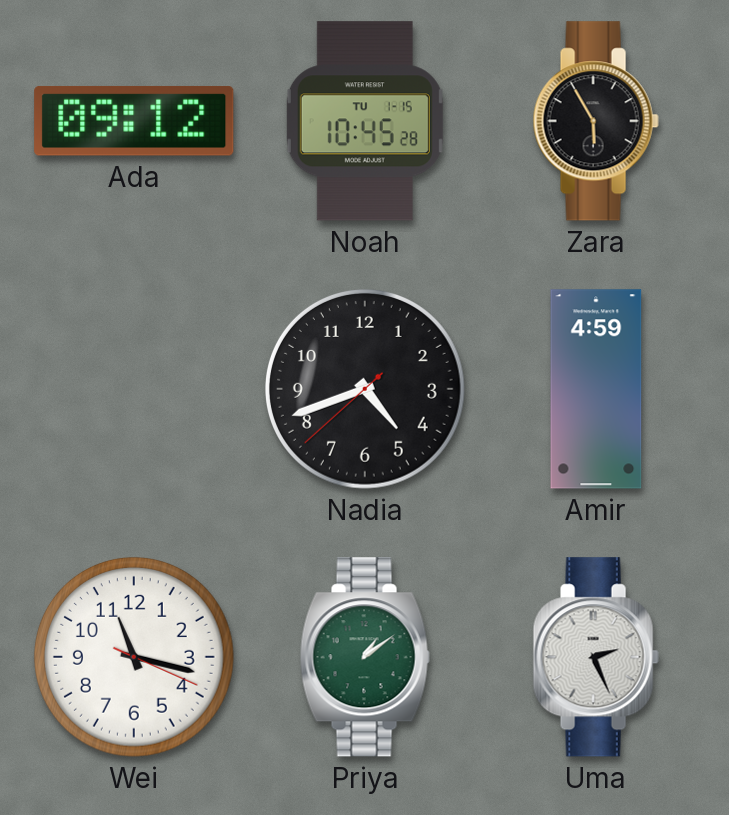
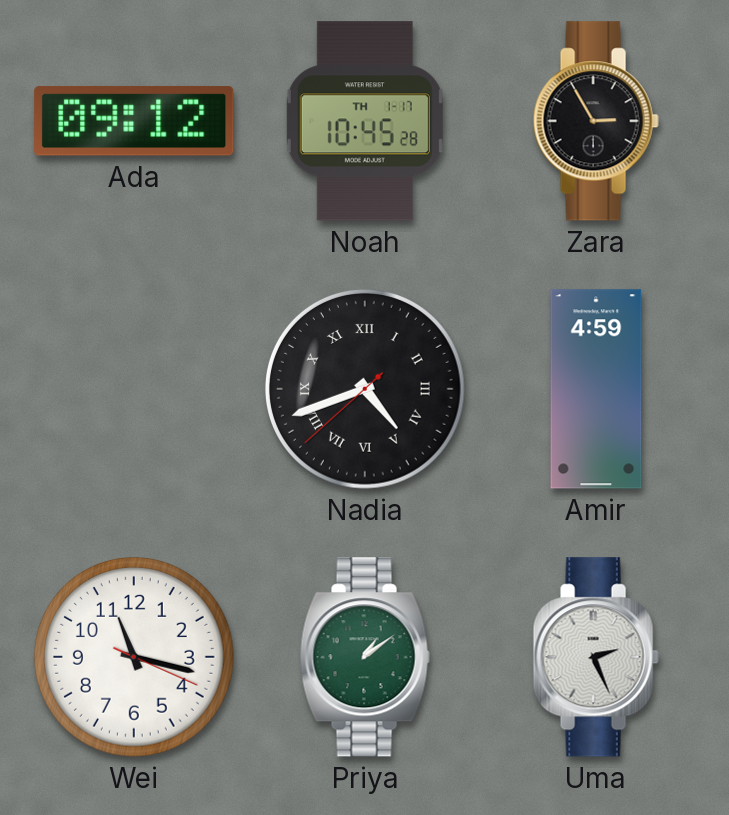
Noah date: TU 1-15 -> TH 1-17
Zara: 5:55 -> 2:55
Nadia numerals: Arabic -> Roman
